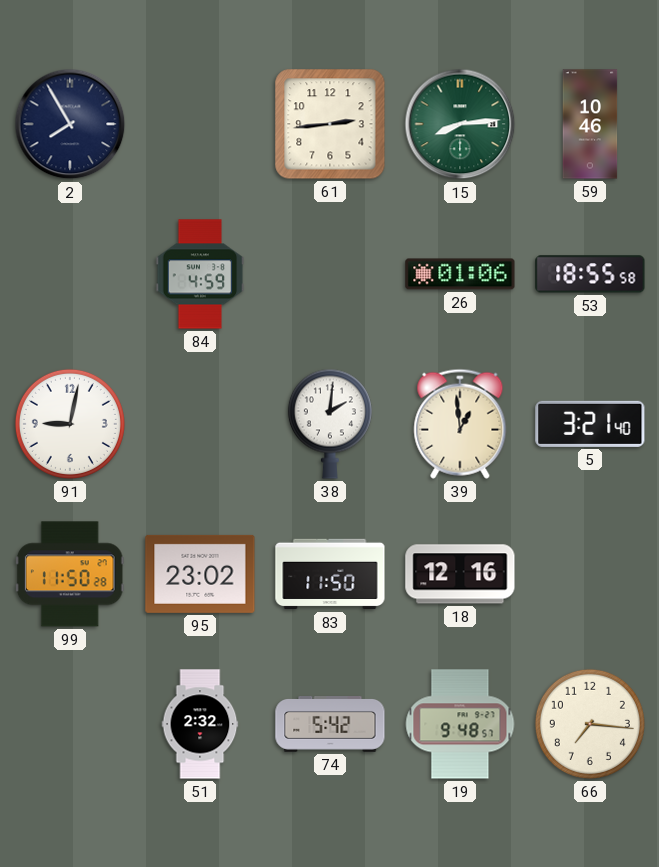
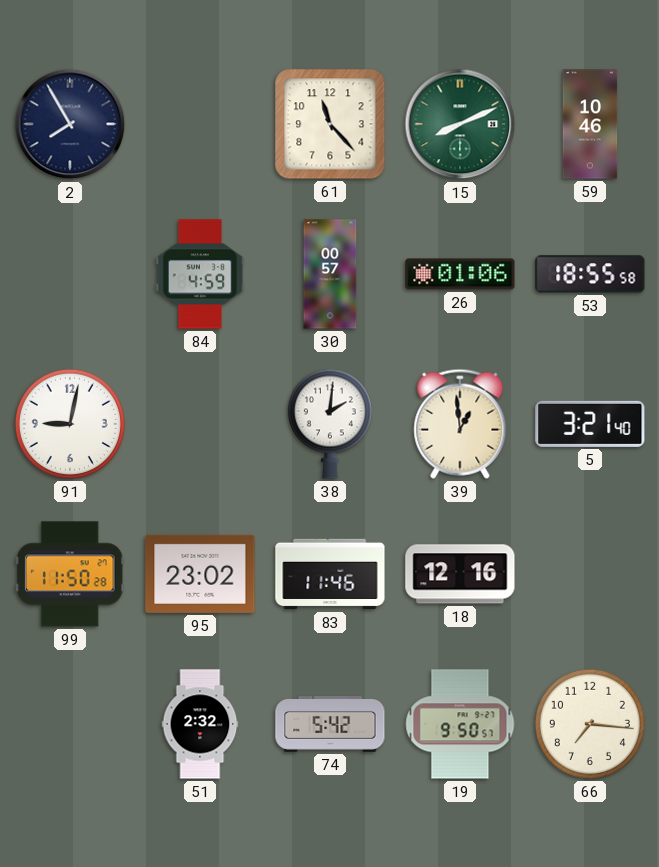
61: 2:44 -> 11:23
15: 8:14 -> 8:11
30: none -> 00:57
83: 11:50 -> 11:46
19: 9:48 -> 9:50
